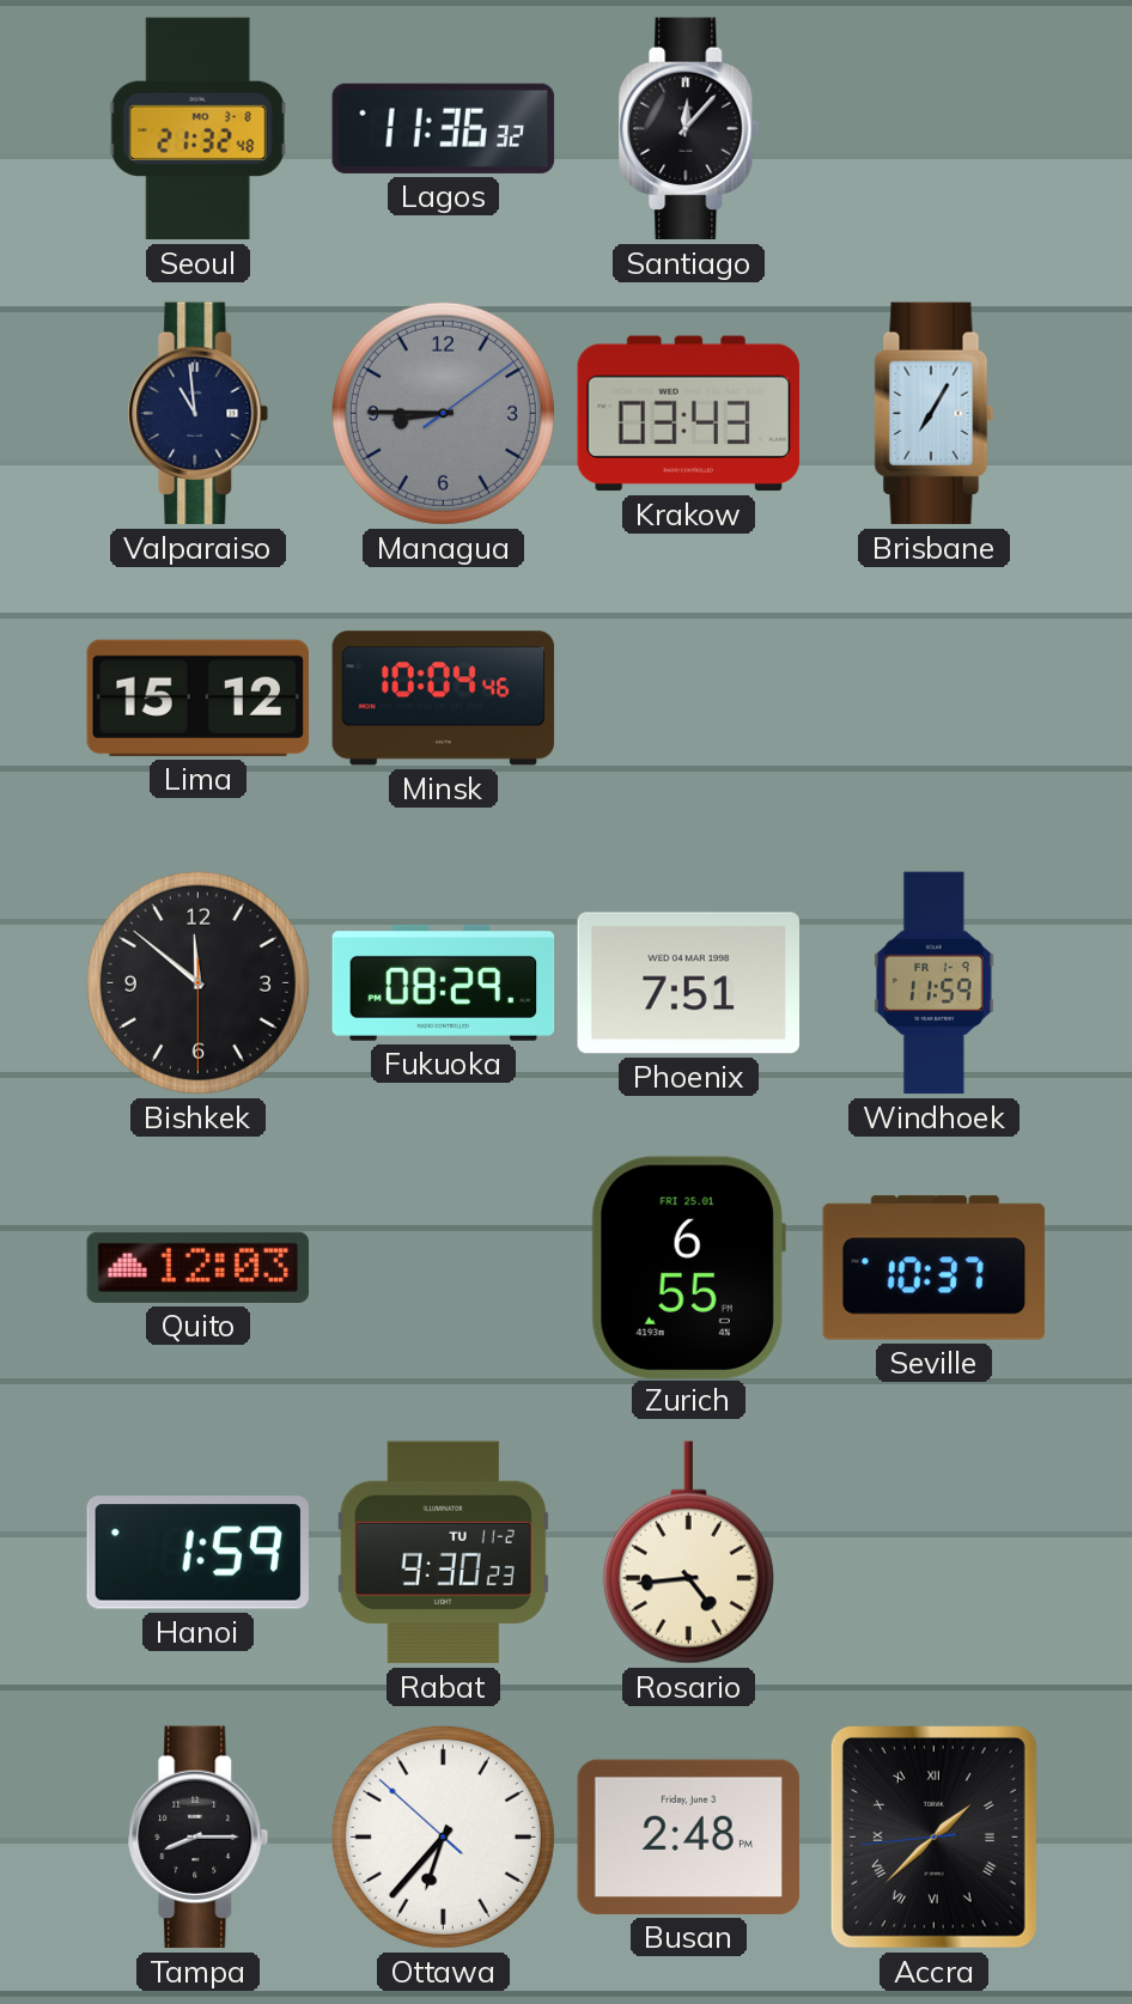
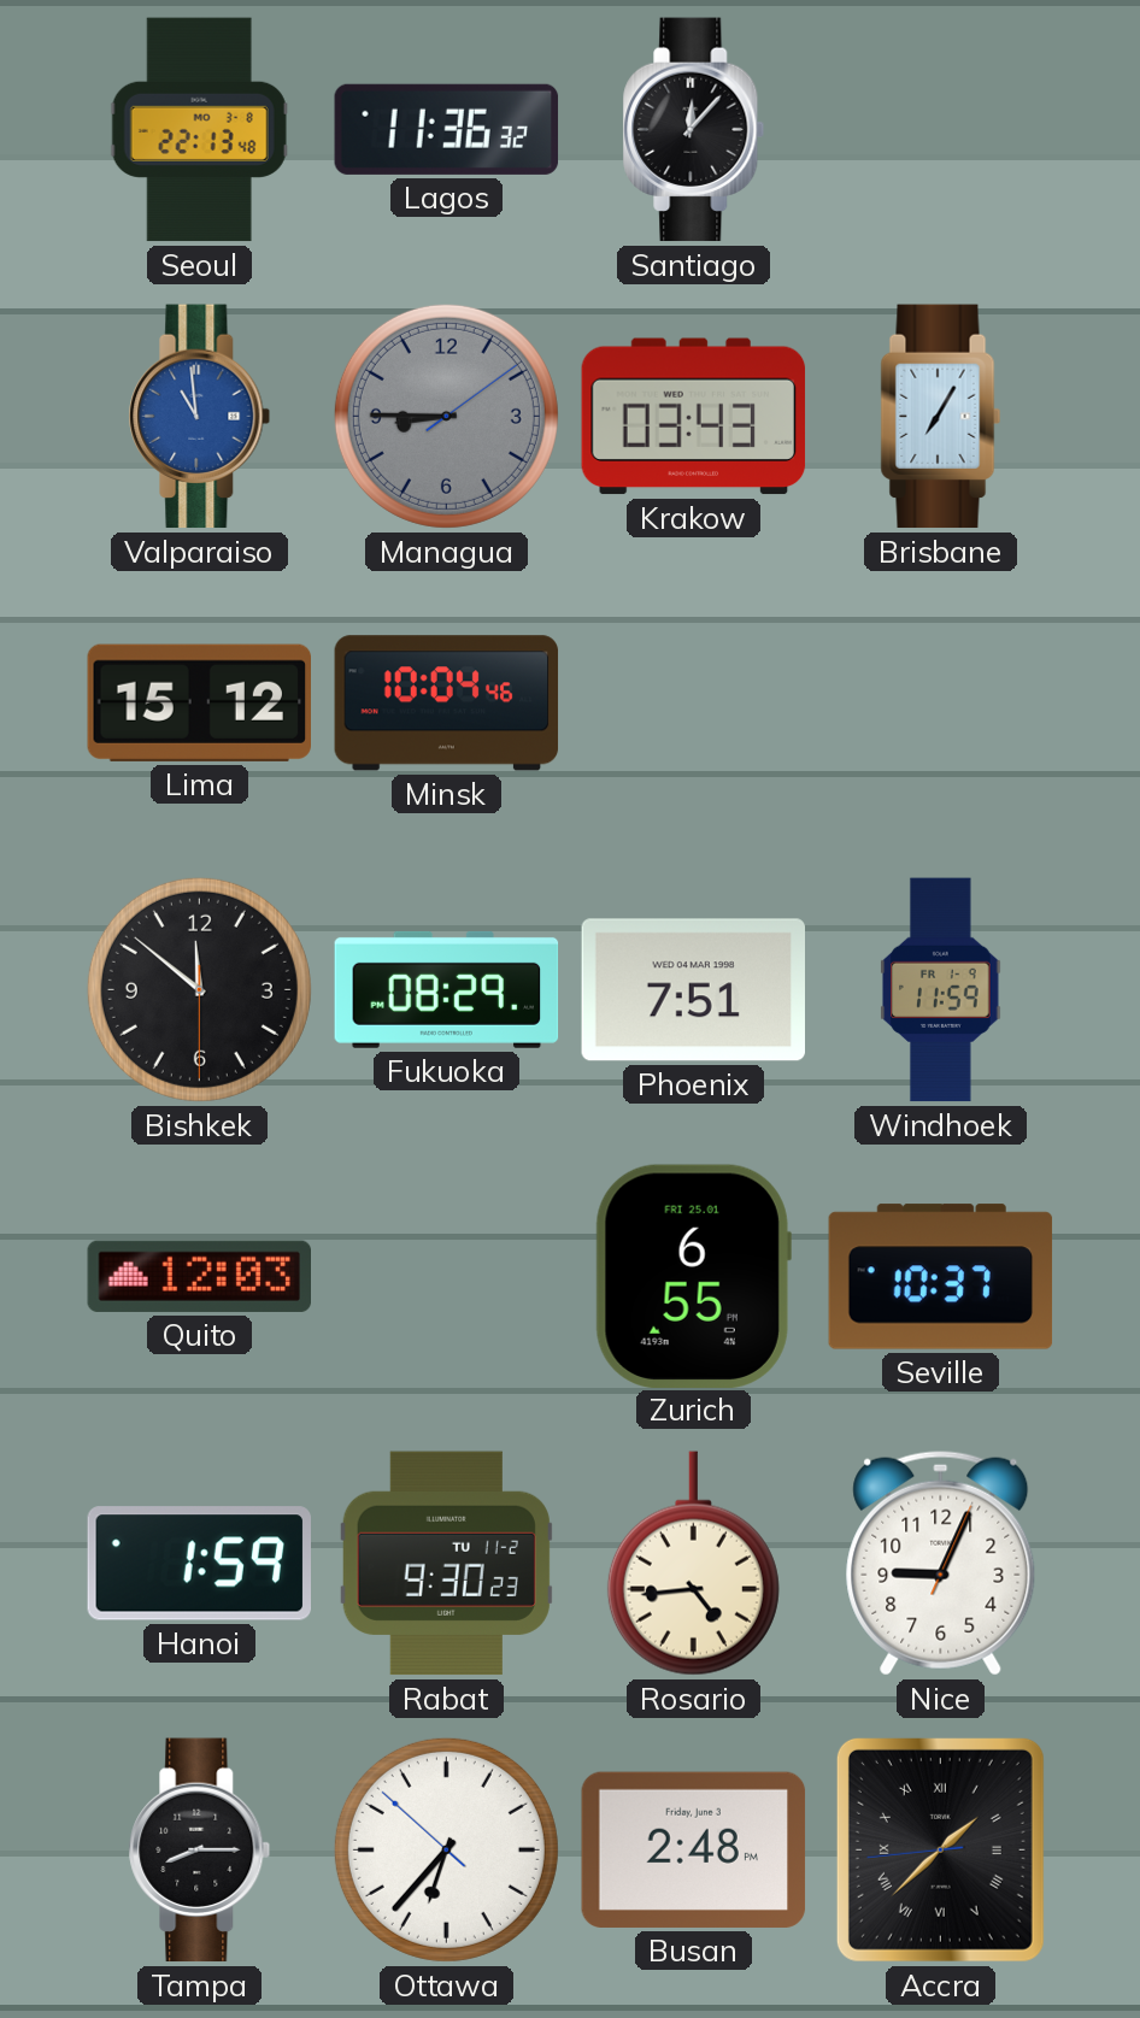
Seoul: 21:32 -> 22:13
Valparaiso dial: navy -> blue
Nice: none -> 9:04
